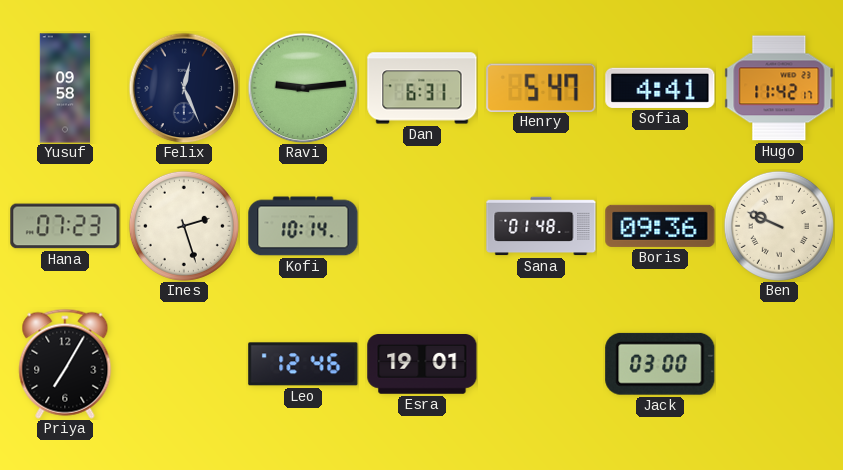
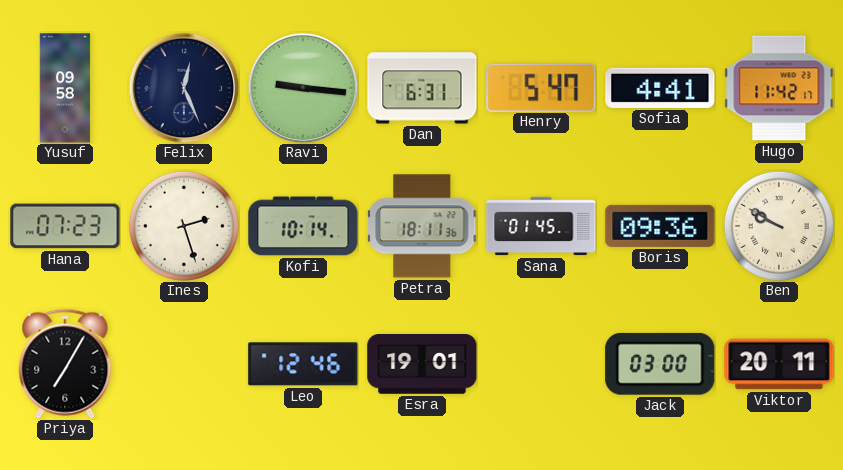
Ravi: 9:14 -> 9:16
Petra: none -> 18:11
Sana: 01:48 -> 01:45
Ben: 9:49 -> 9:50
Viktor: none -> 20:11
